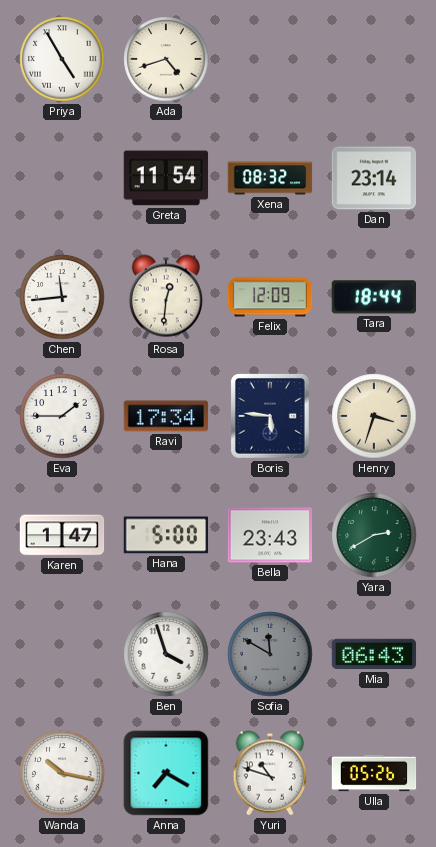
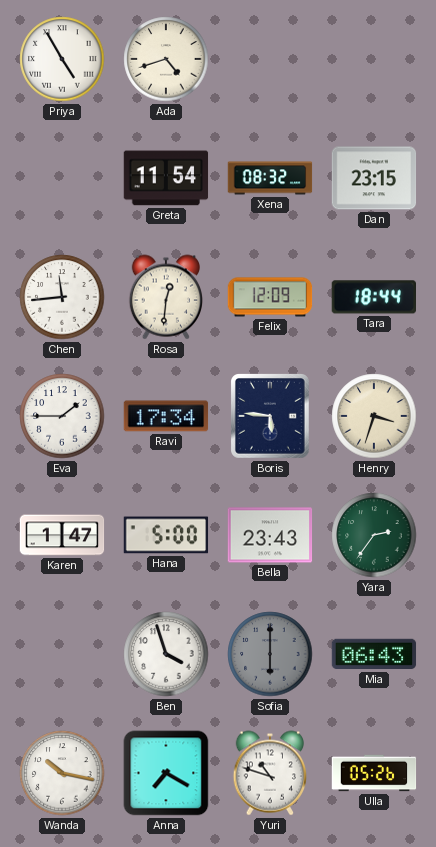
Dan: 23:14 -> 23:15
Yara: 2:40 -> 2:36
Sofia: 11:50 -> 6:00
